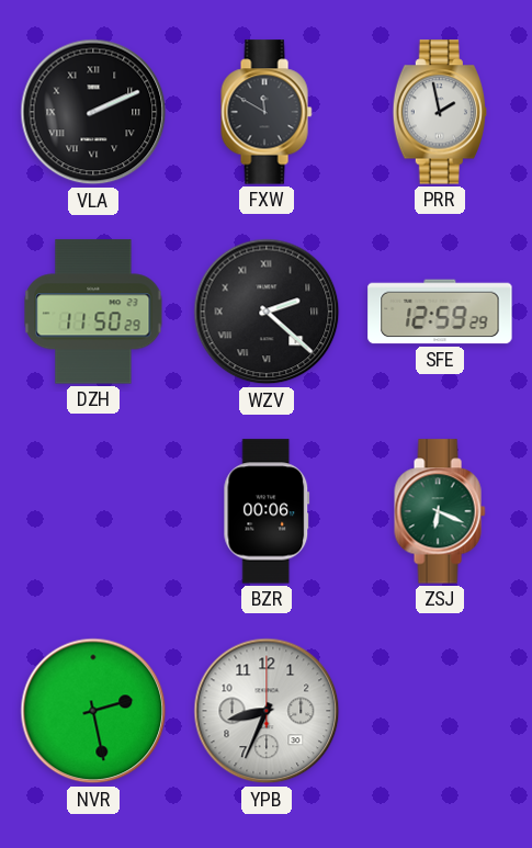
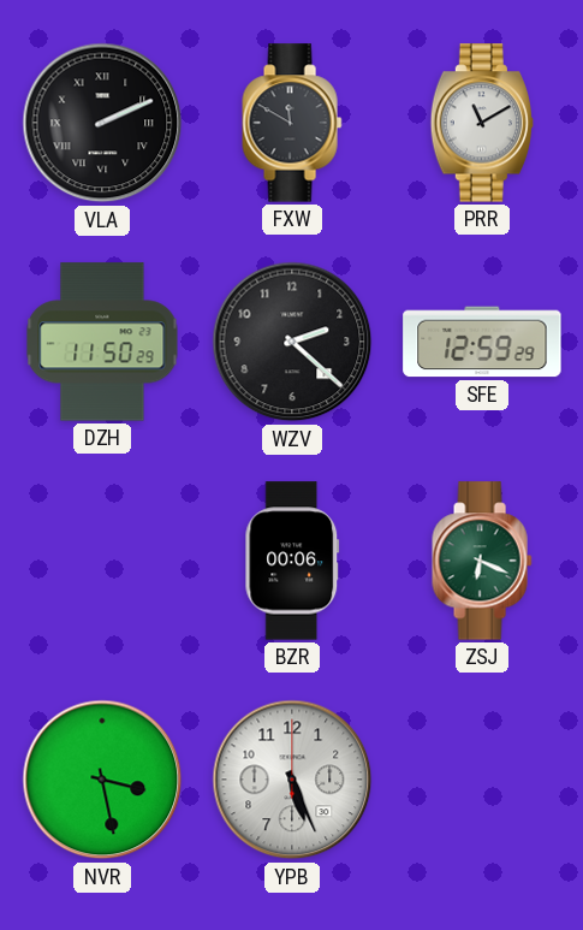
PRR: 1:58 -> 11:10
WZV numerals: Roman -> Arabic
NVR: 2:28 -> 3:28
YPB: 8:34 -> 5:26
